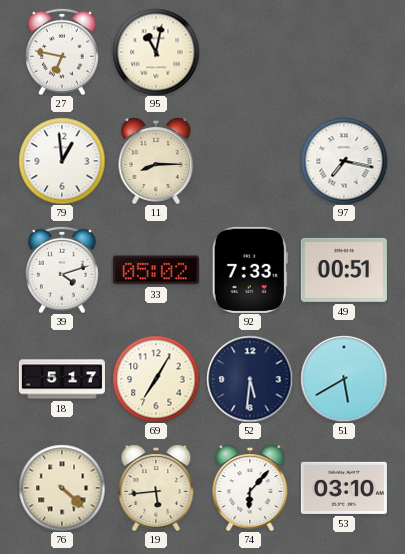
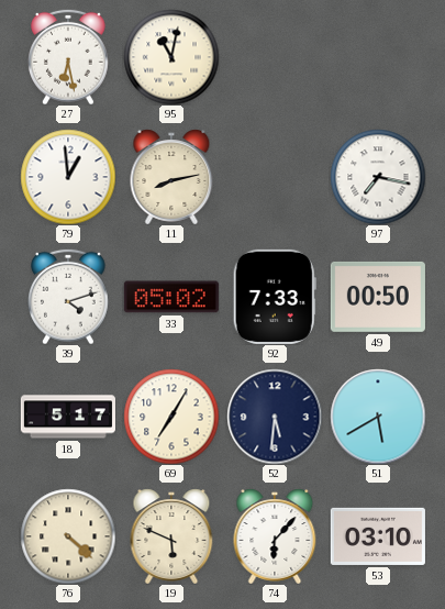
27: 6:47 -> 6:28
11: 8:15 -> 8:13
49: 00:51 -> 00:50
19: 5:44 -> 5:49
